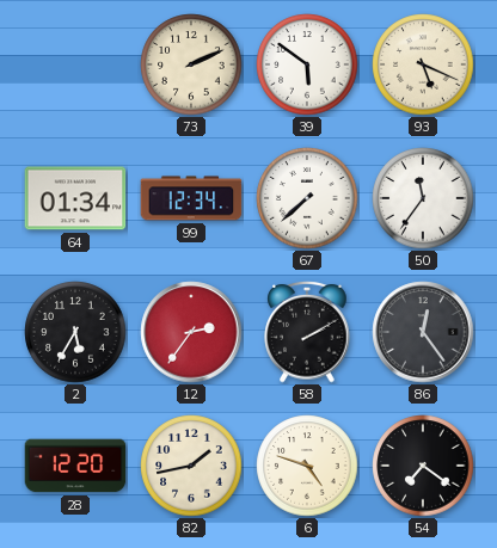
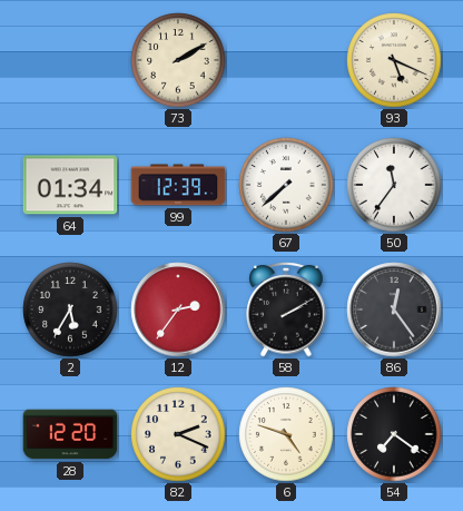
73: 2:11 -> 2:10
39: 5:51 -> none
99: 12:34 -> 12:39
82: 1:43 -> 2:19
